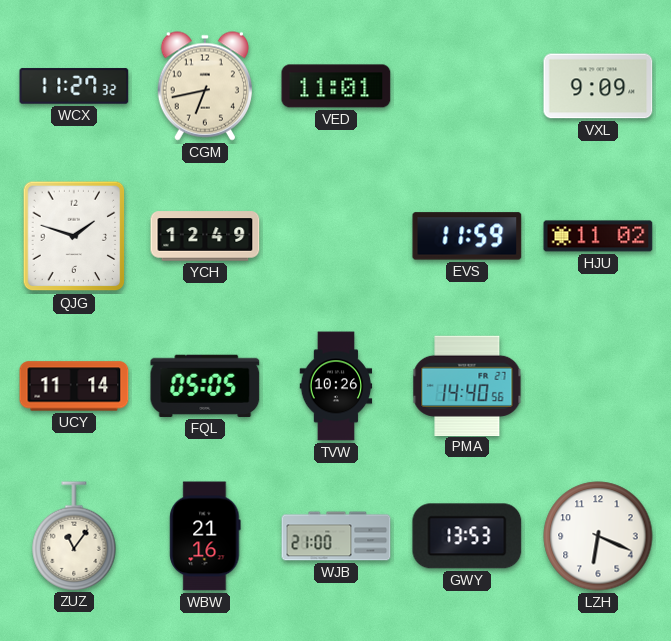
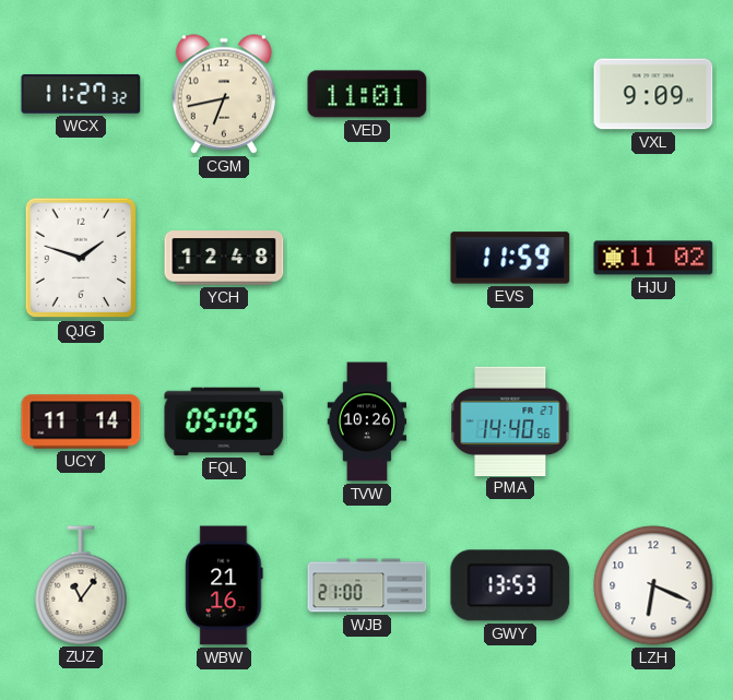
YCH: 12:49 -> 12:48
